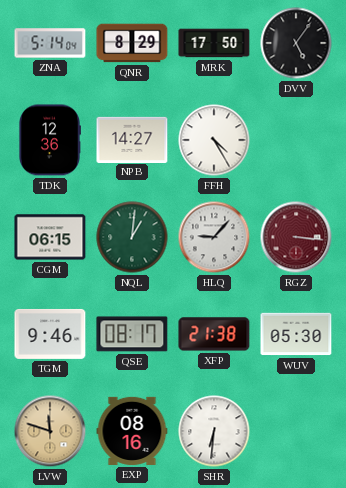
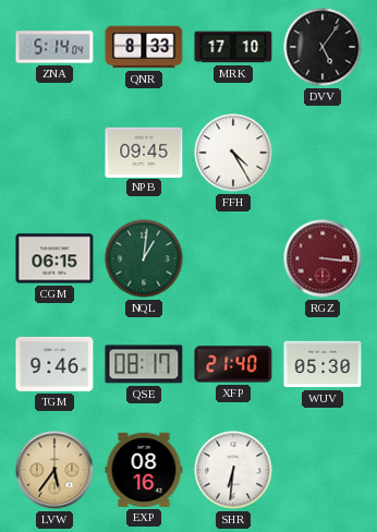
QNR: 8:29 -> 8:33
MRK: 17:50 -> 17:10
TDK: 12:36 -> none
NPB: 14:27 -> 09:45
HLQ: 9:07 -> none
XFP: 21:38 -> 21:40
LVW: 11:48 -> 5:36
